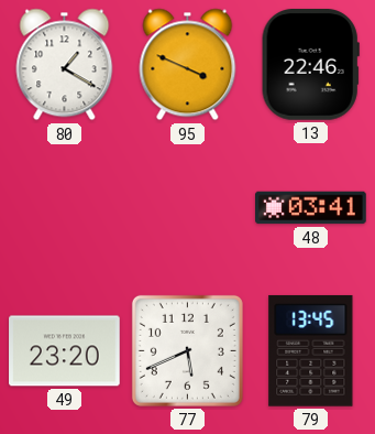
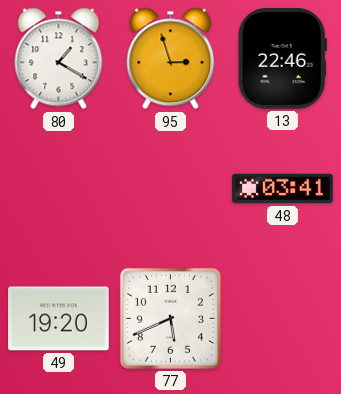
95: 3:49 -> 2:57
49: 23:20 -> 19:20
79: 13:45 -> none
